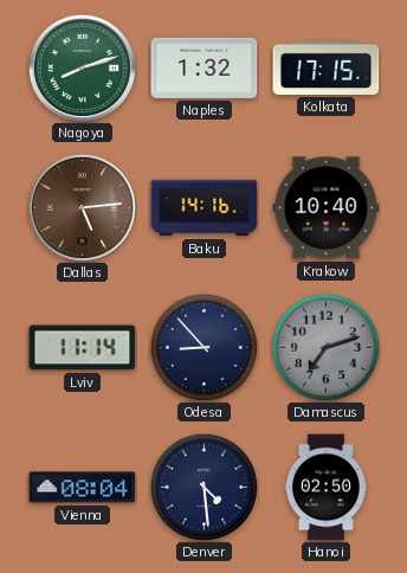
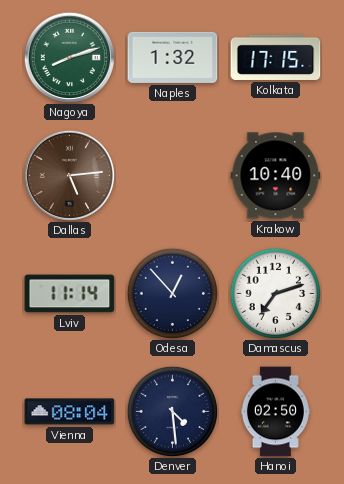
Baku: 14:16 -> none
Odesa: 8:53 -> 12:53
Damascus dial: grey -> white
